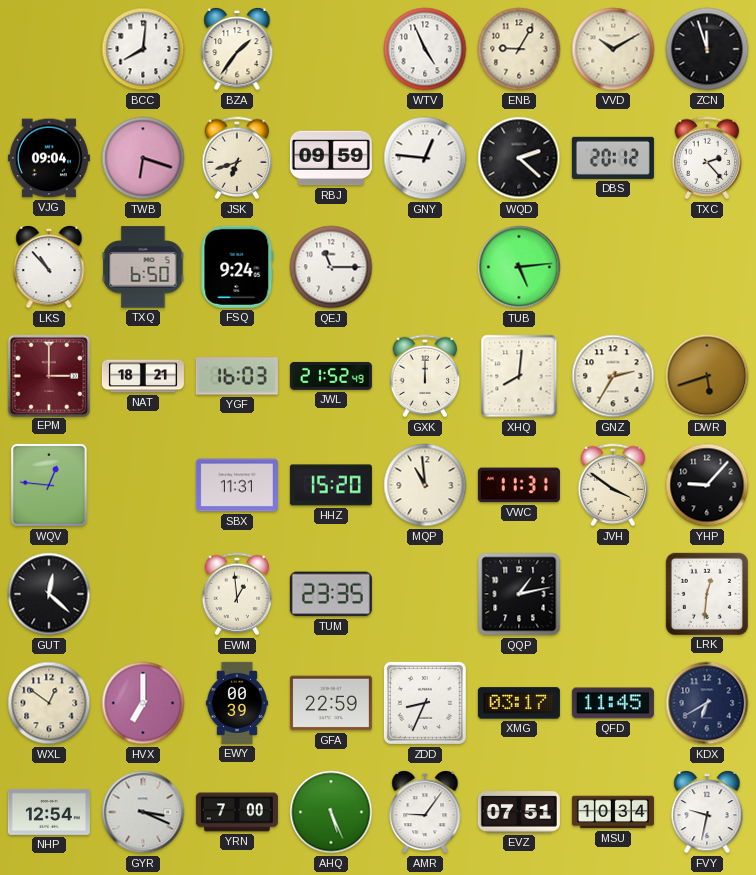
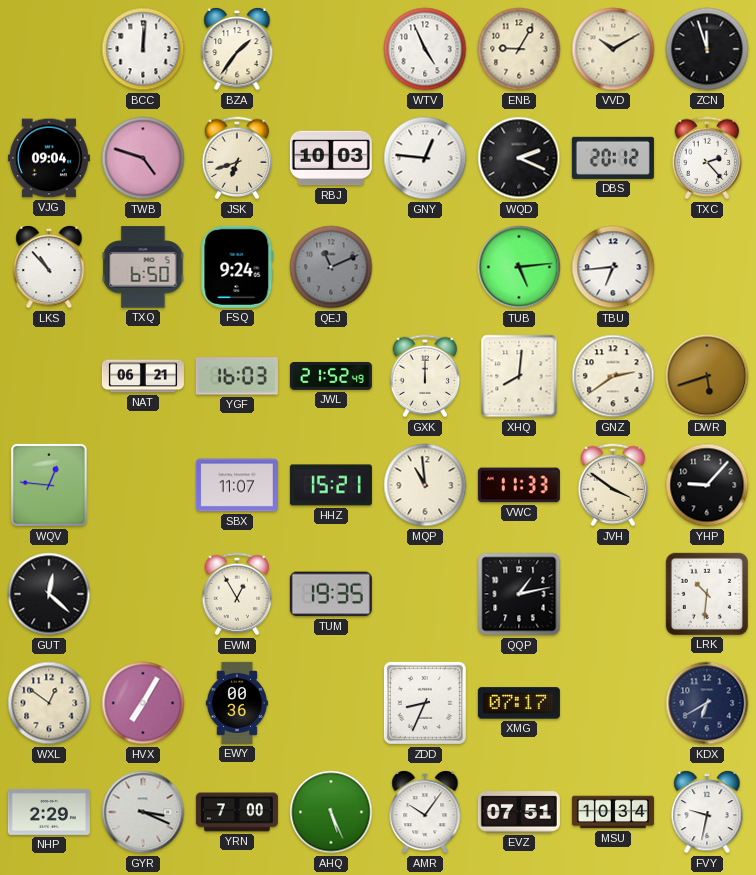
BCC: 8:01 -> 12:01
TWB: 6:18 -> 4:48
RBJ: 09:59 -> 10:03
WQD: 2:22 -> 2:19
QEJ: 11:15 -> 11:11
QEJ dial: white -> grey
TBU: none -> 6:44
EPM: 3:00 -> none
NAT: 18:21 -> 06:21
GNZ: 2:35 -> 2:39
SBX: 11:31 -> 11:07
HHZ: 15:20 -> 15:21
VWC: 11:31 -> 11:33
EWM: 12:59 -> 12:55
TUM: 23:35 -> 19:35
LRK: 12:31 -> 10:31
HVX: 7:00 -> 7:05
EWY: 00:39 -> 00:36
GFA: 22:59 -> none
XMG: 03:17 -> 07:17
QFD: 11:45 -> none
NHP: 12:54 -> 2:29
AMR: 9:06 -> 10:06
